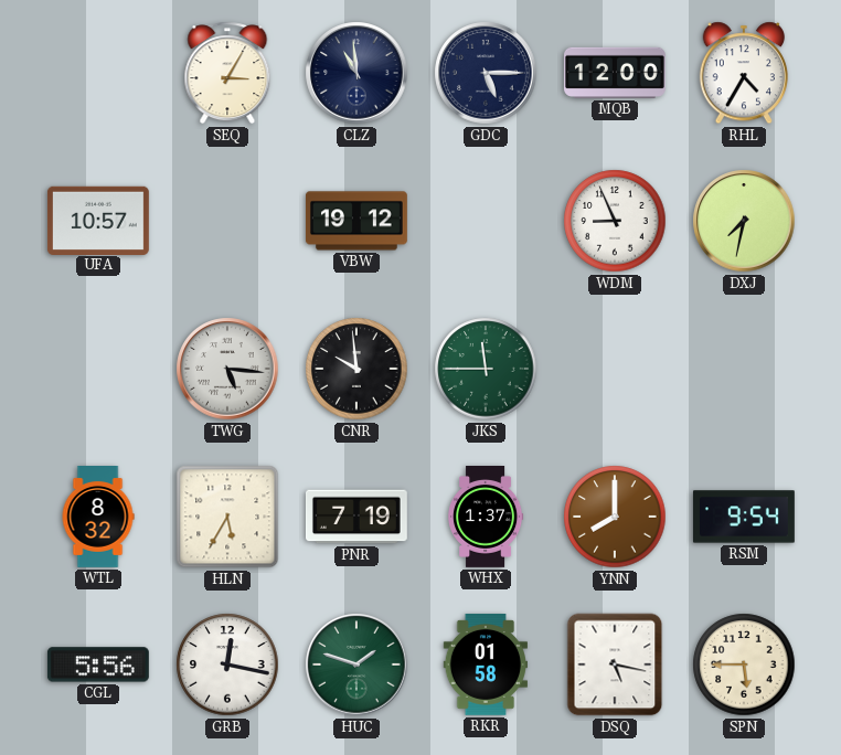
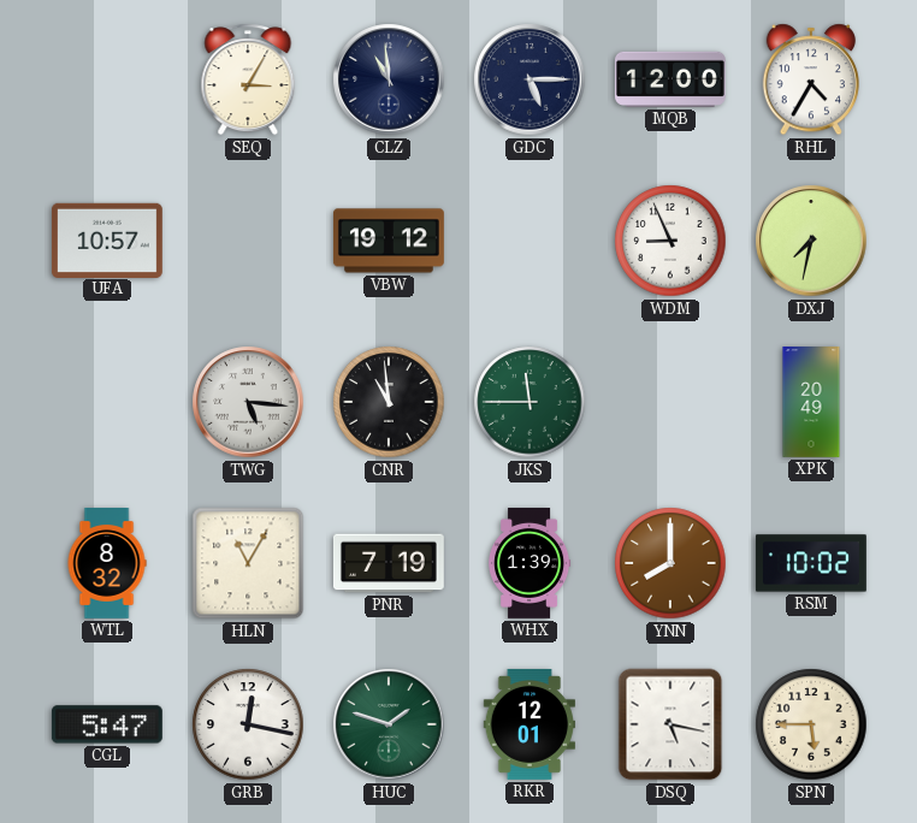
CNR: 9:59 -> 10:59
XPK: none -> 20:49
HLN: 5:35 -> 11:05
WHX: 1:37 -> 1:39
RSM: 9:54 -> 10:02
CGL: 5:56 -> 5:47
RKR: 01:58 -> 12:01
